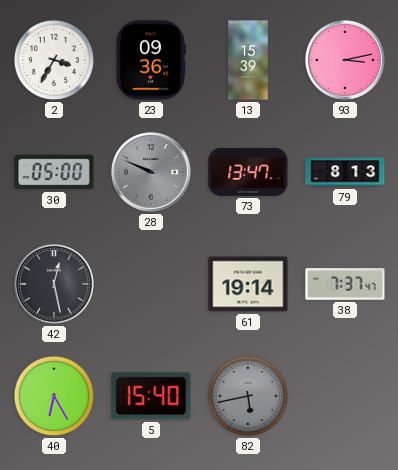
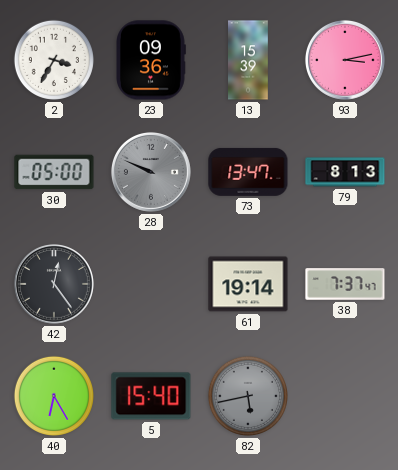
42: 12:28 -> 12:24
